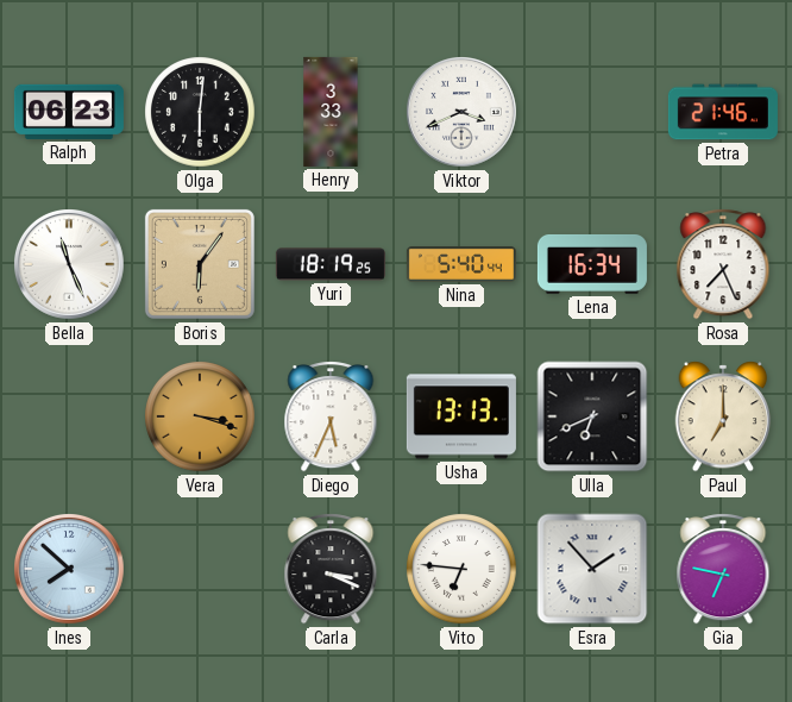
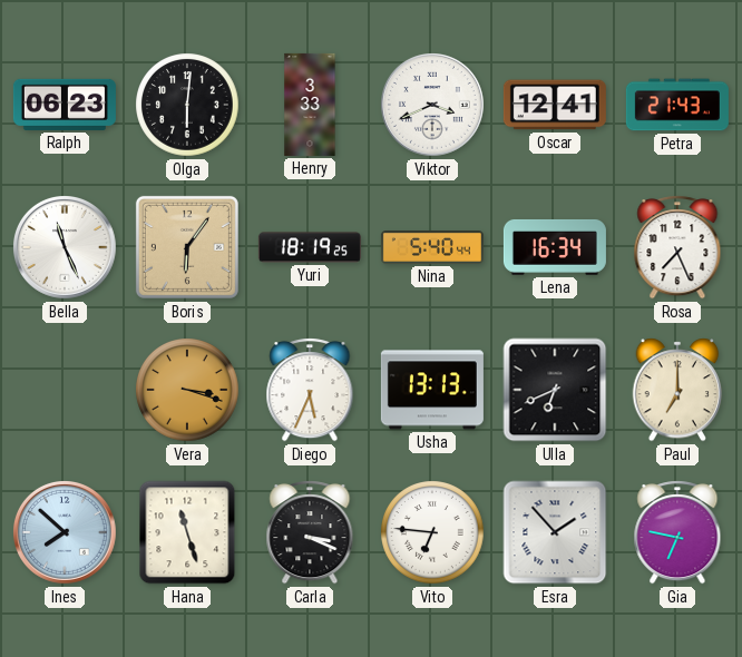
Oscar: none -> 12:41
Petra: 21:46 -> 21:43
Hana: none -> 11:27
